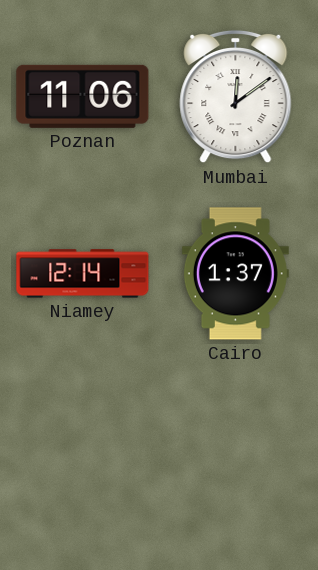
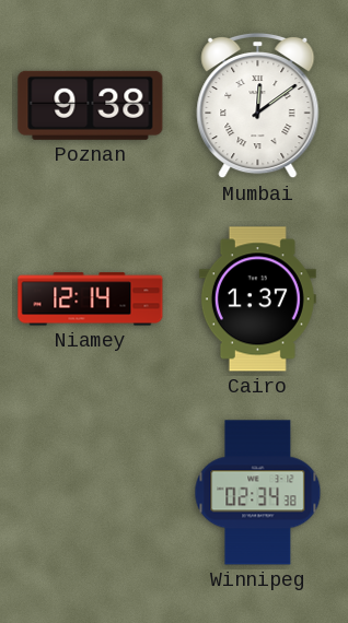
Poznan: 11:06 -> 9:38
Winnipeg: none -> 02:34
